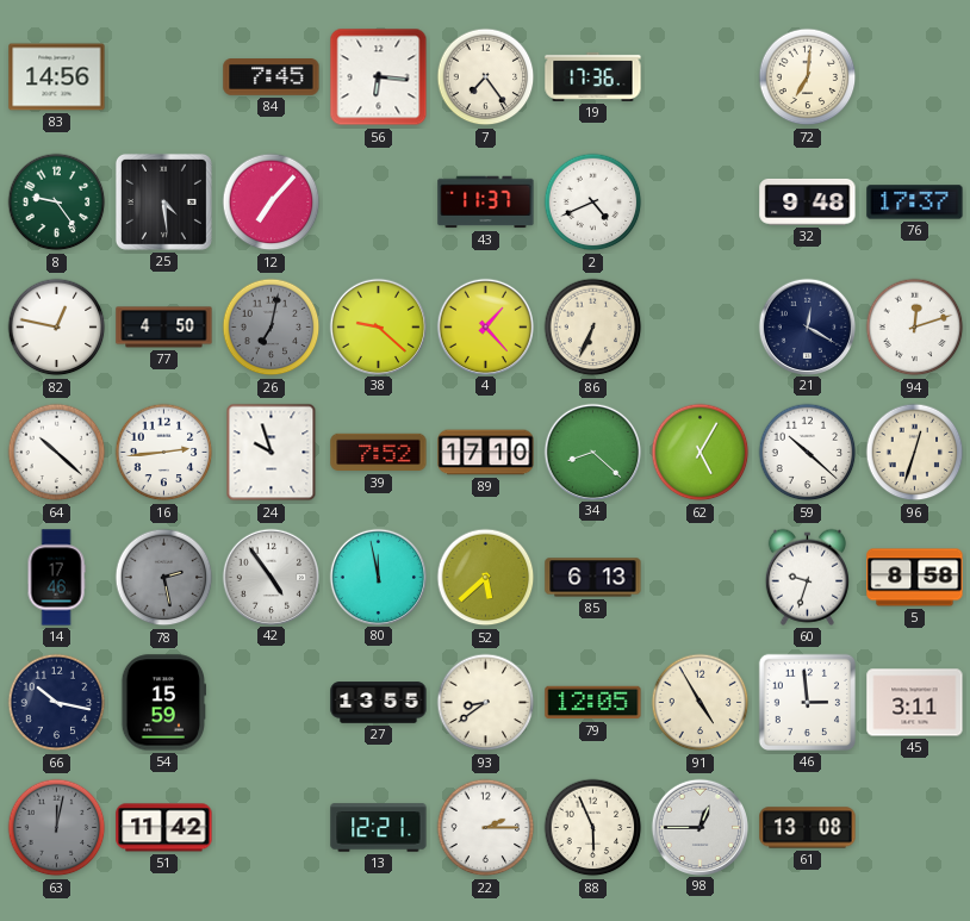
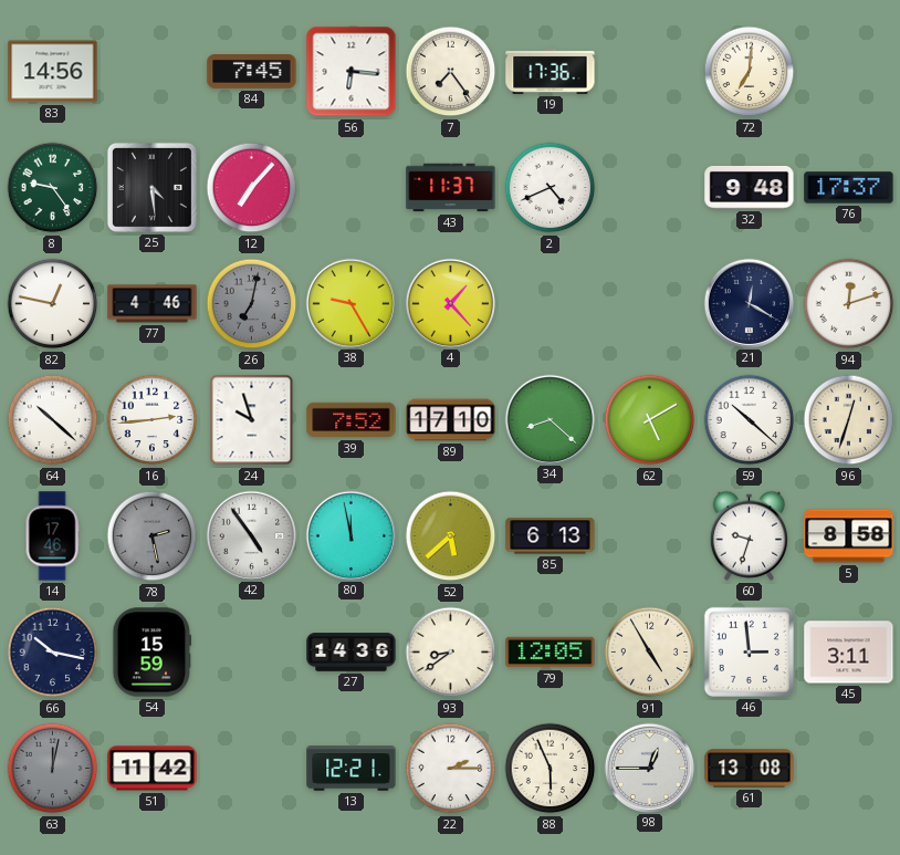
77: 4:50 -> 4:46
38: 9:22 -> 9:25
86: 6:34 -> none
62: 5:05 -> 5:10
27: 13:55 -> 14:36
